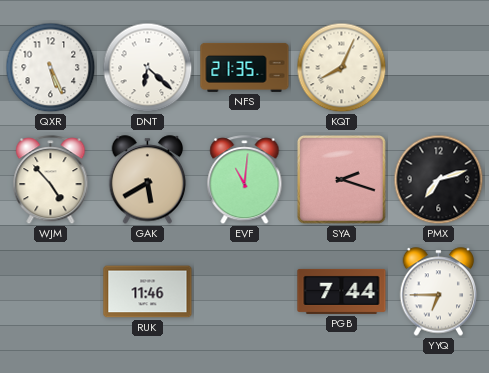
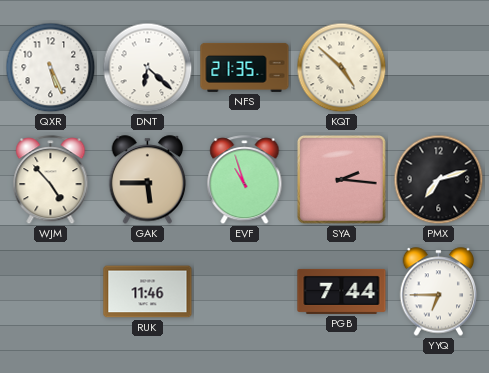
KQT: 8:04 -> 4:52
GAK: 5:40 -> 5:45
EVF: 11:01 -> 10:57
SYA: 2:18 -> 2:16
